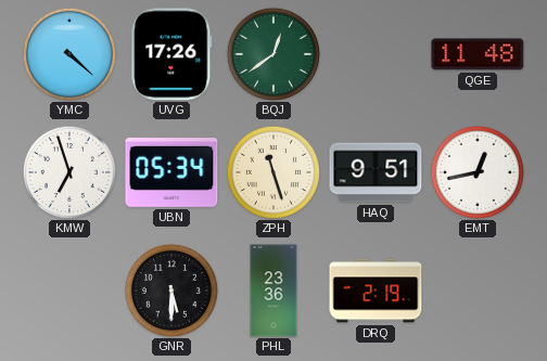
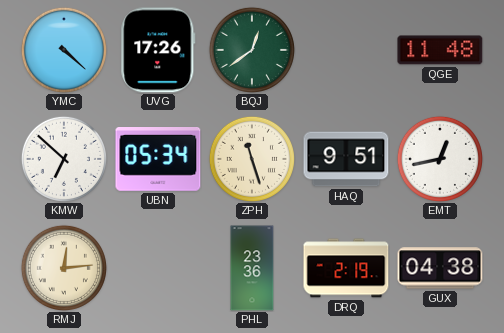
KMW: 6:57 -> 6:52
RMJ: none -> 12:14
GNR: 5:30 -> none
GUX: none -> 04:38
